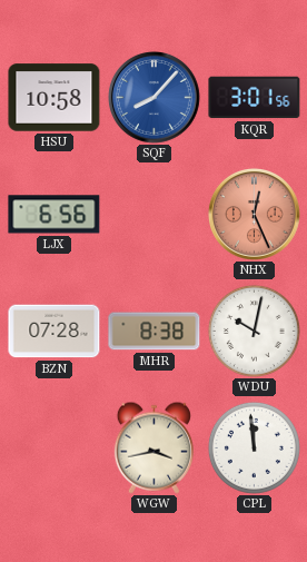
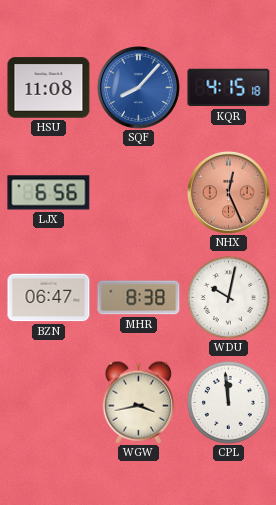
HSU: 10:58 -> 11:08
KQR: 3:01 -> 4:15
BZN: 07:28 -> 06:47
